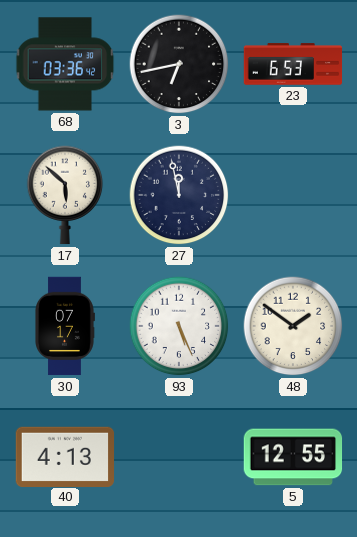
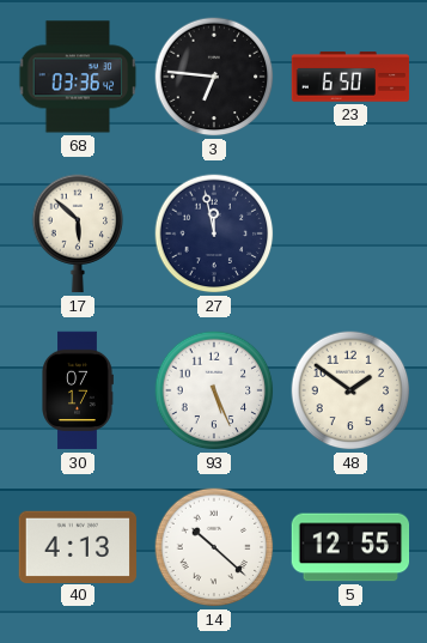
3: 6:43 -> 6:46
23: 6:53 -> 6:50
14: none -> 10:22
